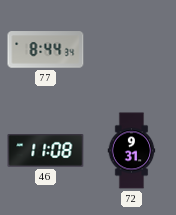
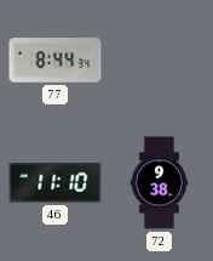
46: 11:08 -> 11:10
72: 9:31 -> 9:38
